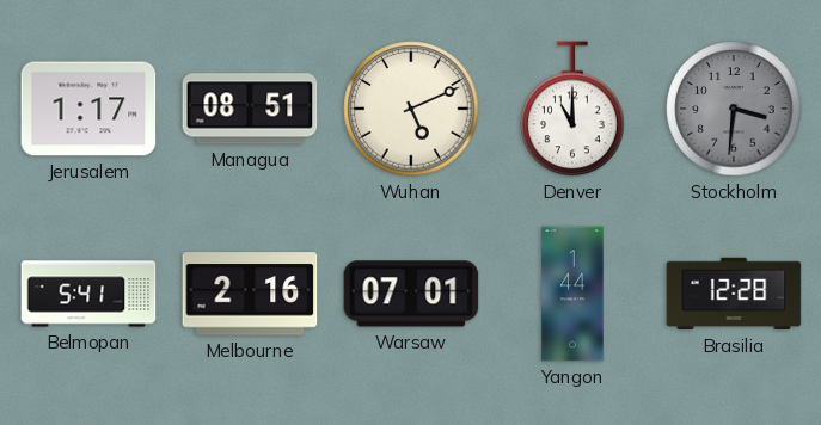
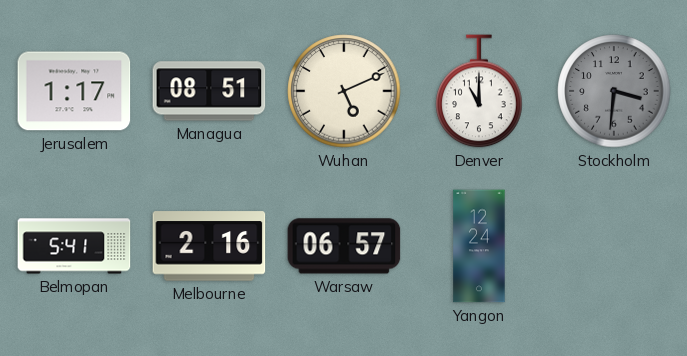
Warsaw: 07:01 -> 06:57
Yangon: 1:44 -> 12:24
Brasilia: 12:28 -> none
